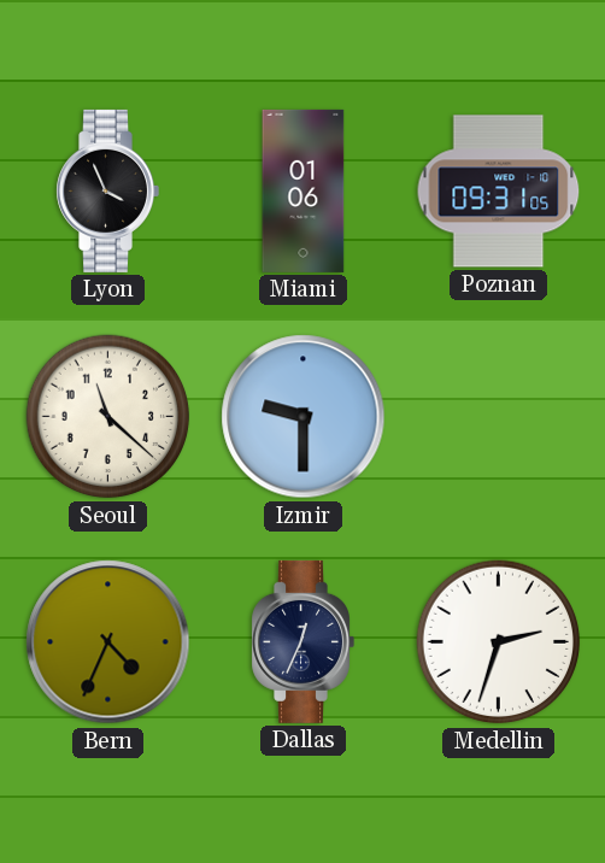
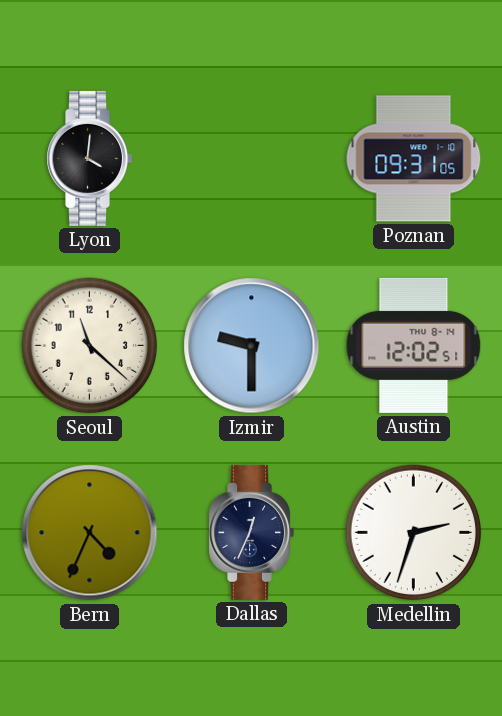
Lyon: 3:56 -> 4:01
Miami: 01:06 -> none
Austin: none -> 12:02
